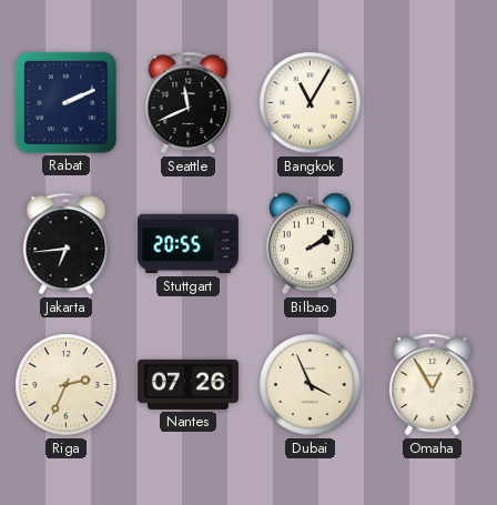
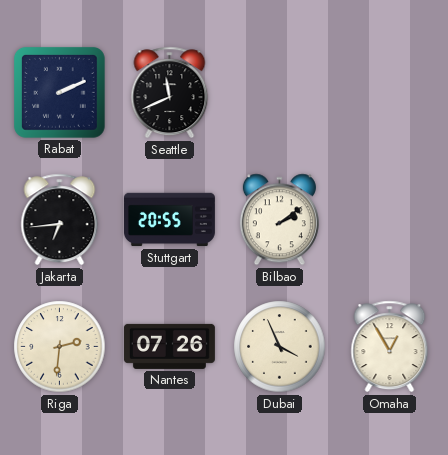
Bangkok: 11:05 -> none
Riga: 2:34 -> 2:31
